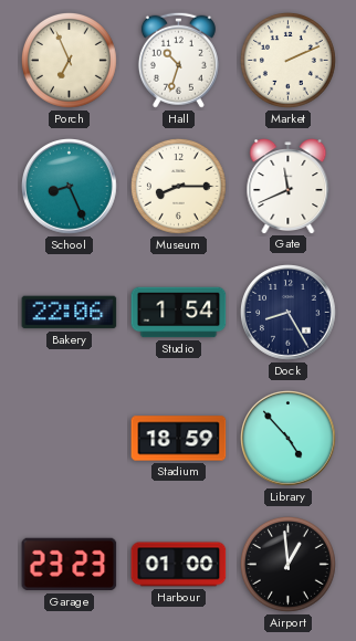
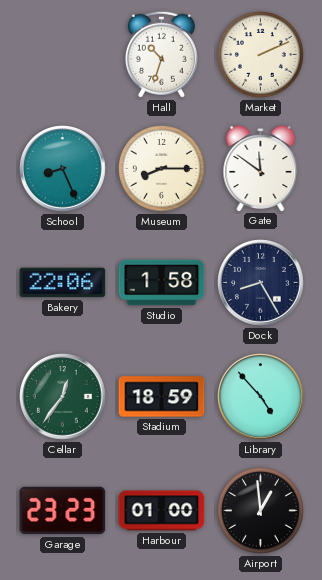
Porch: 6:56 -> none
Gate: 11:41 -> 11:51
Studio: 1:54 -> 1:58
Cellar: none -> 12:36
